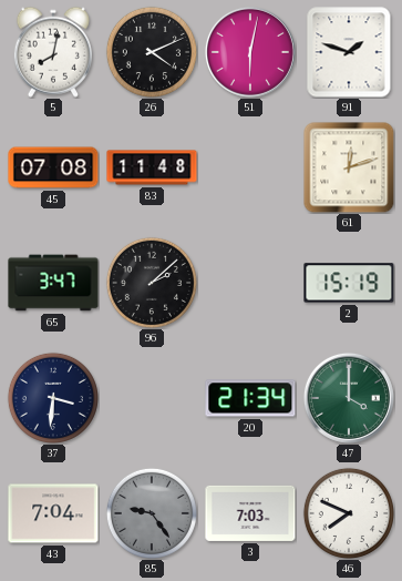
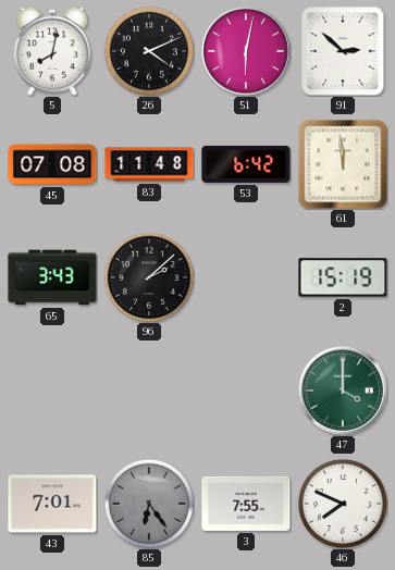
91: 1:48 -> 2:52
53: none -> 6:42
61: 12:12 -> 11:59
65: 3:47 -> 3:43
37: 3:31 -> none
20: 21:34 -> none
43: 7:04 -> 7:01
85: 9:24 -> 6:24
3: 7:03 -> 7:55
